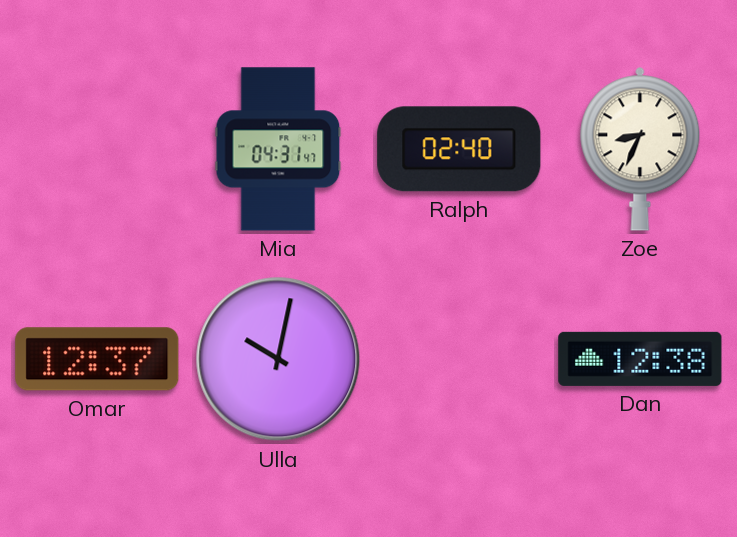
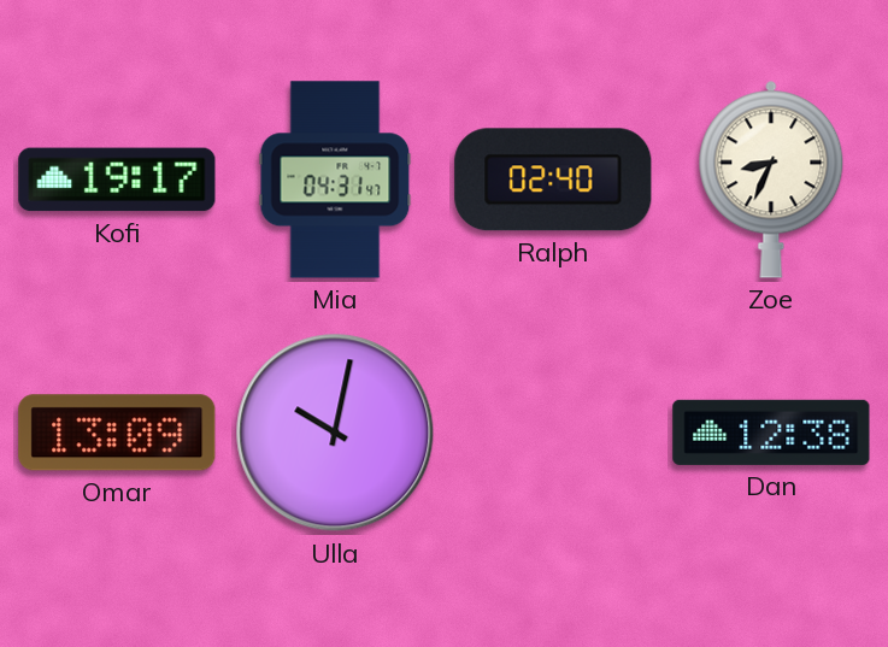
Kofi: none -> 19:17
Omar: 12:37 -> 13:09
